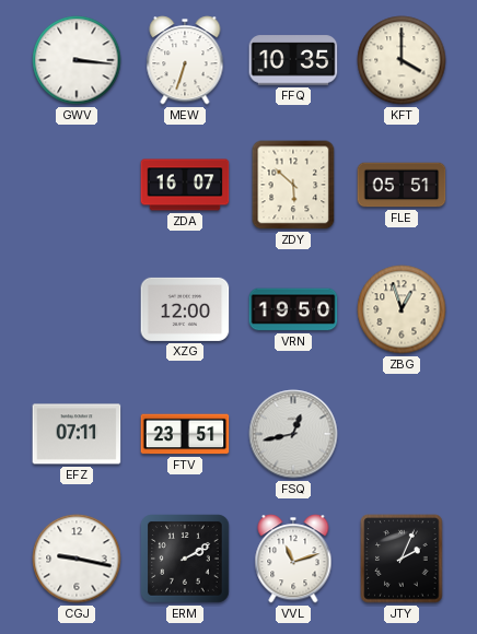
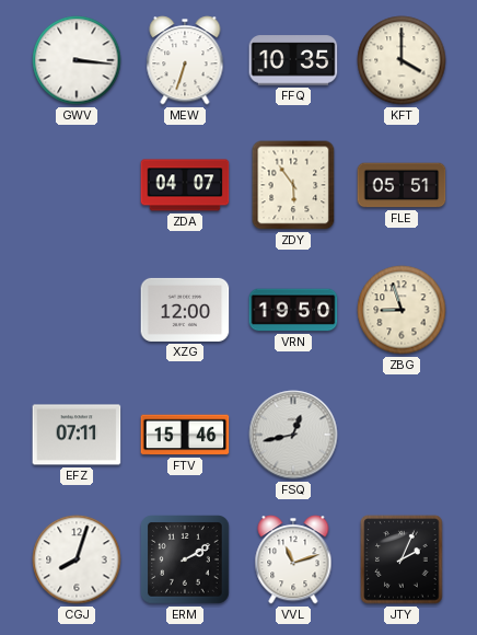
ZDA: 16:07 -> 04:07
ZDY: 5:52 -> 5:54
ZBG: 12:57 -> 8:57
FTV: 23:51 -> 15:46
CGJ: 9:17 -> 8:03
